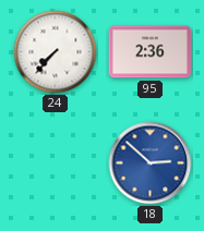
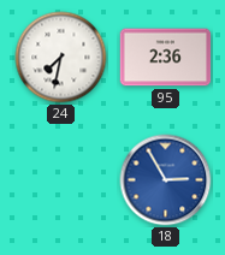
24: 7:37 -> 7:32
18: 2:52 -> 2:55
